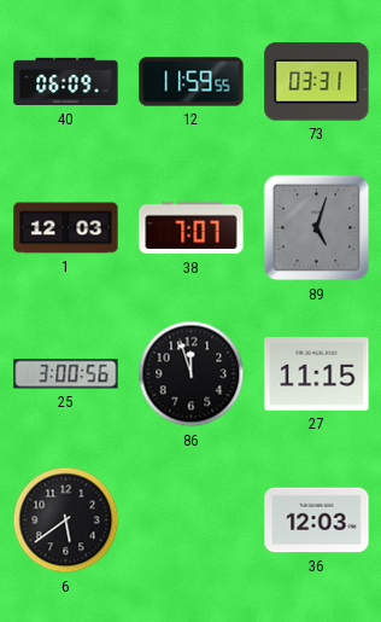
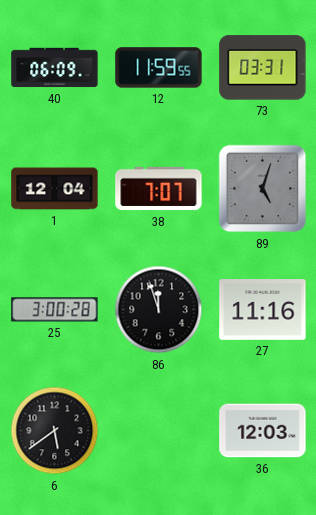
1: 12:03 -> 12:04
25: 3:00:56 -> 3:00:28
27: 11:15 -> 11:16
